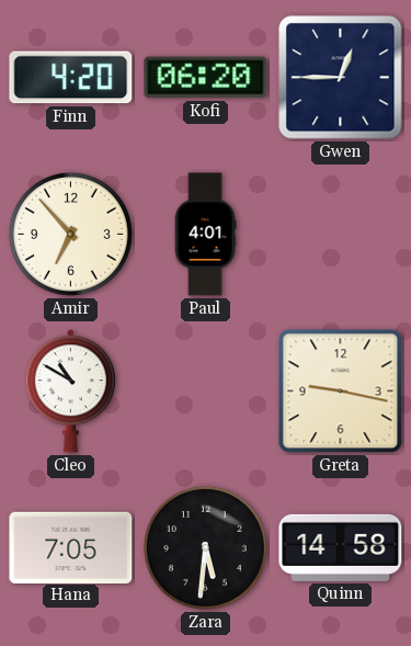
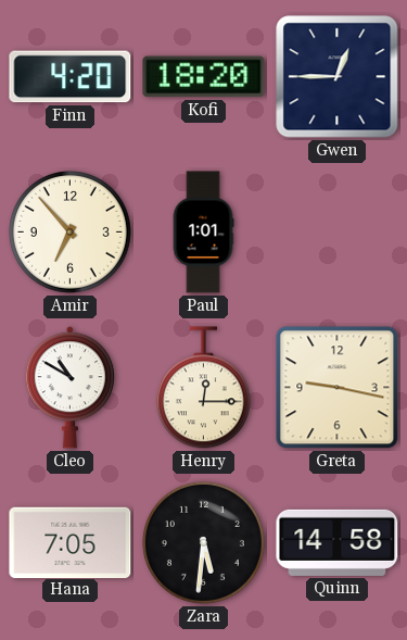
Kofi: 06:20 -> 18:20
Paul: 4:01 -> 1:01
Henry: none -> 12:15
